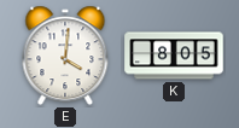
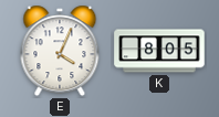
E: 4:01 -> 4:04
